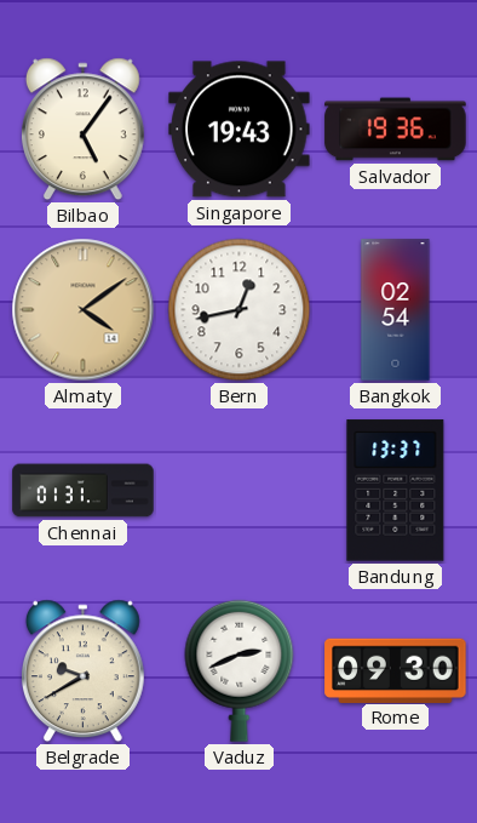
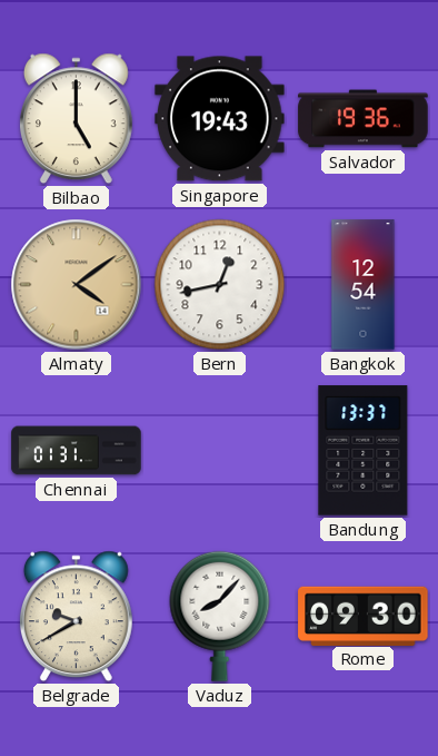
Bilbao: 5:06 -> 5:00
Bangkok: 02:54 -> 12:54
Vaduz: 2:41 -> 8:07
